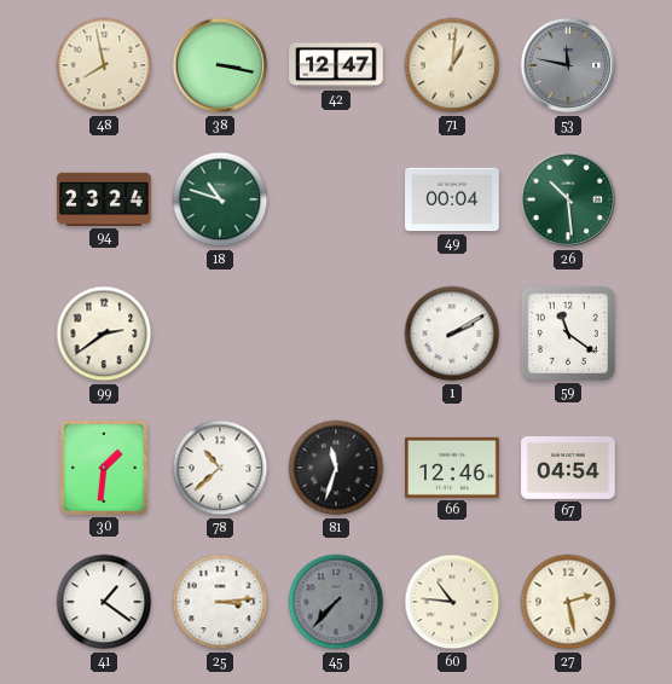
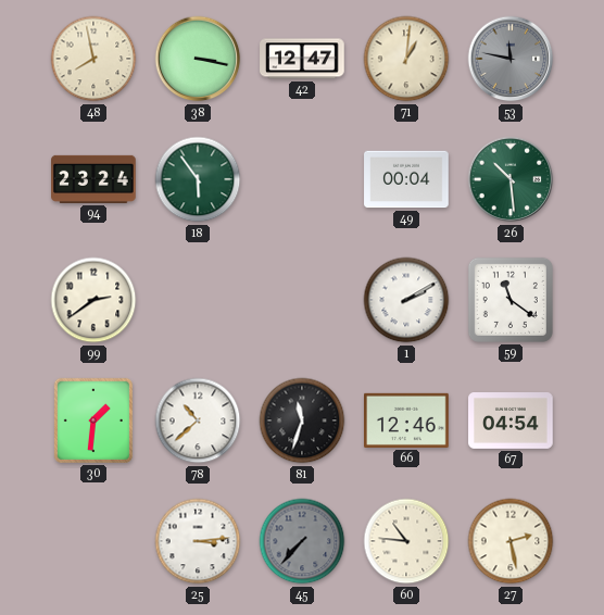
18: 10:48 -> 5:54
41: 1:21 -> none
